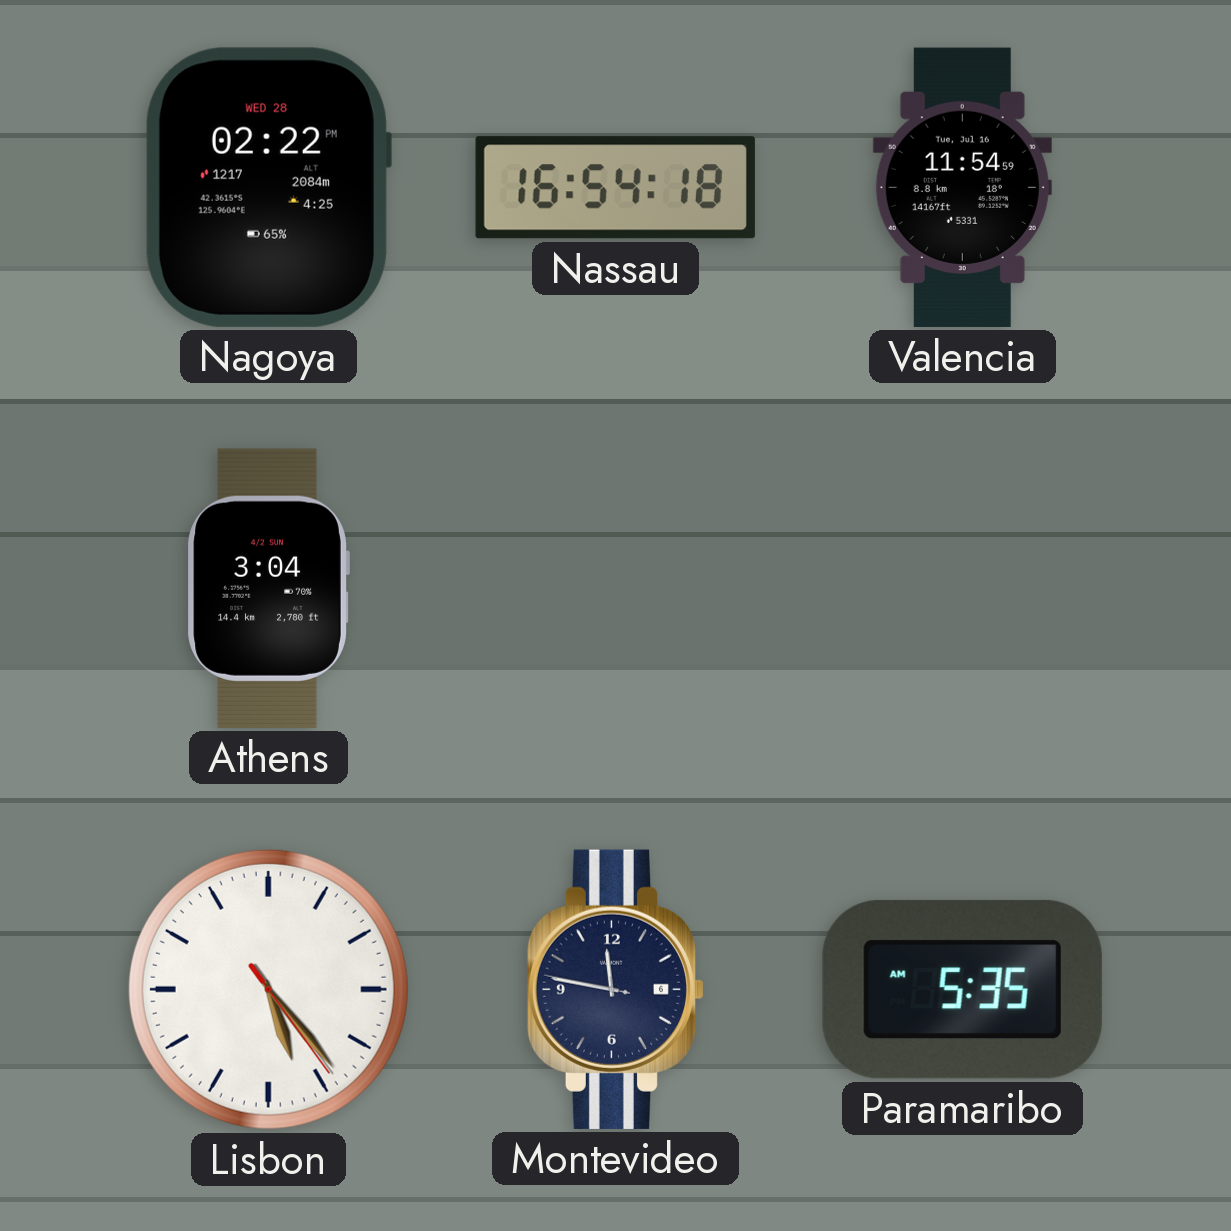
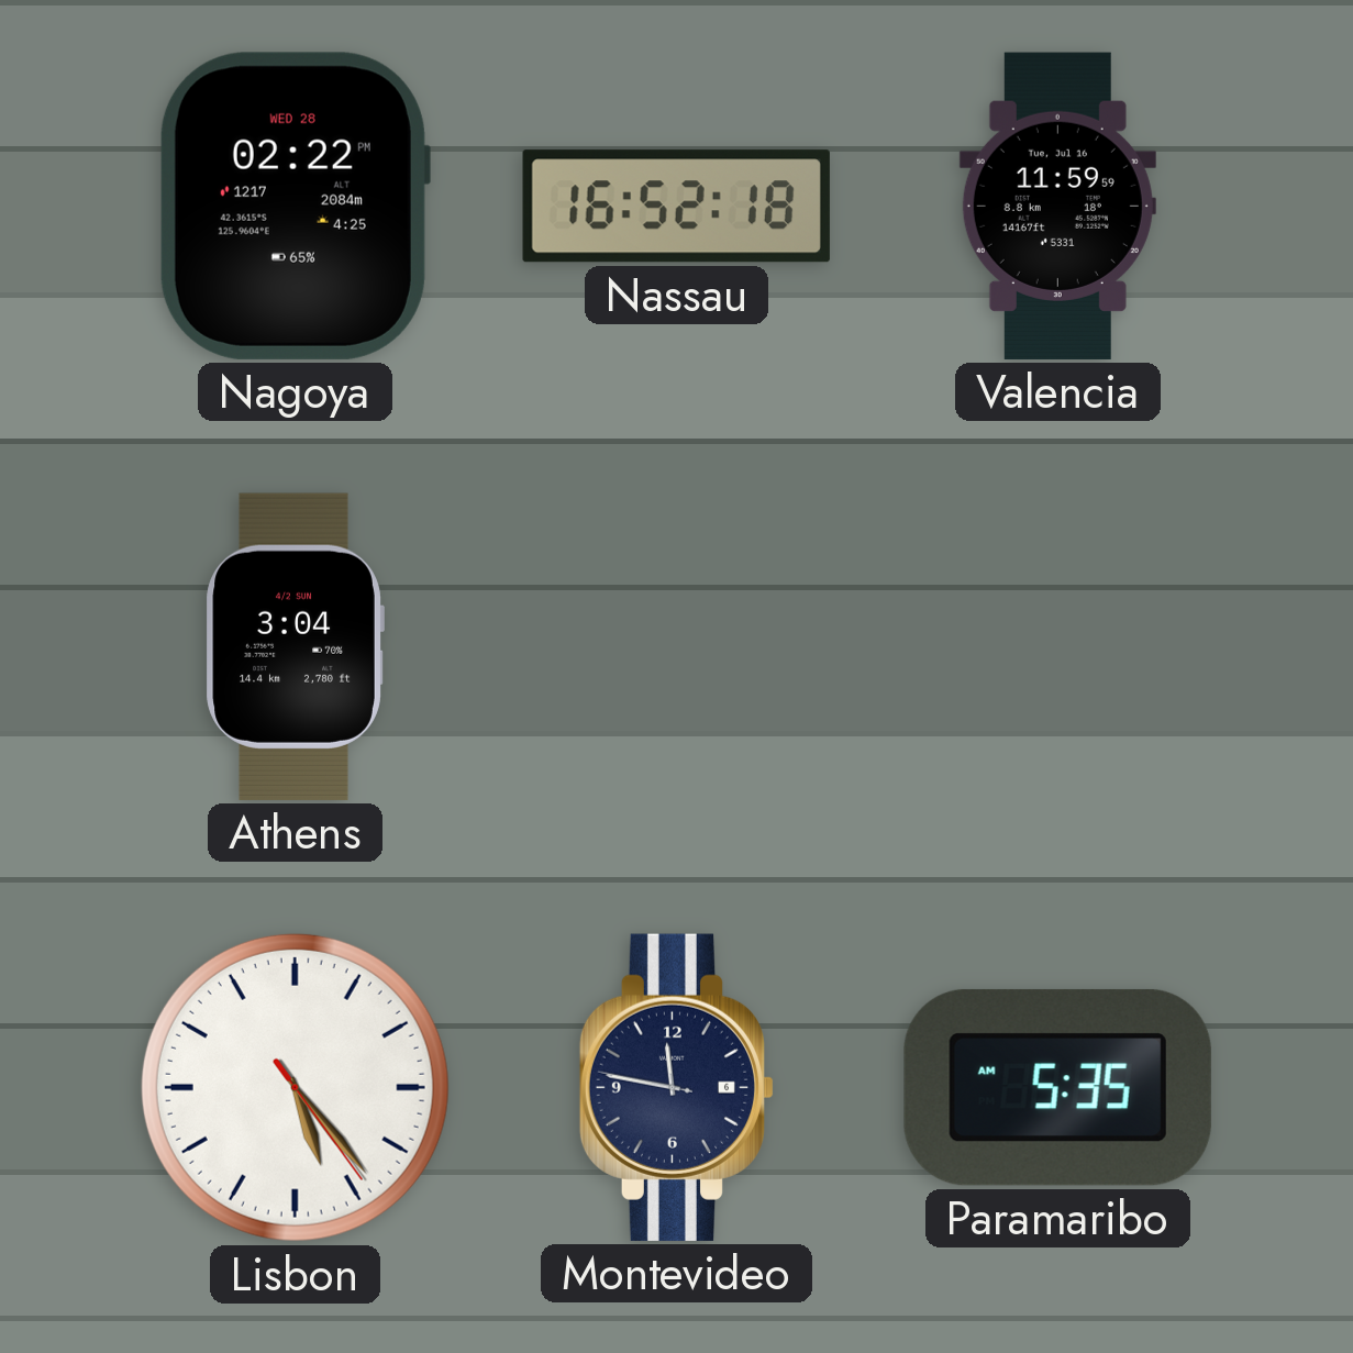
Nassau: 16:54 -> 16:52
Valencia: 11:54 -> 11:59
